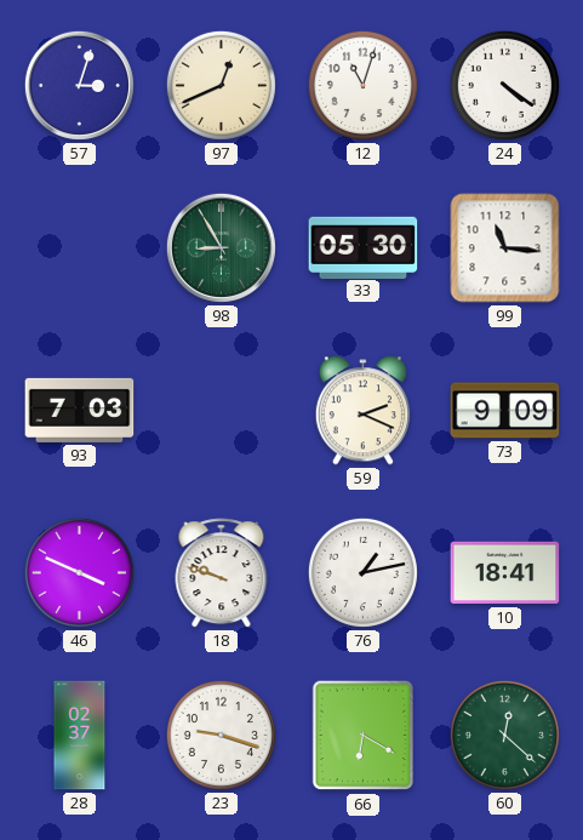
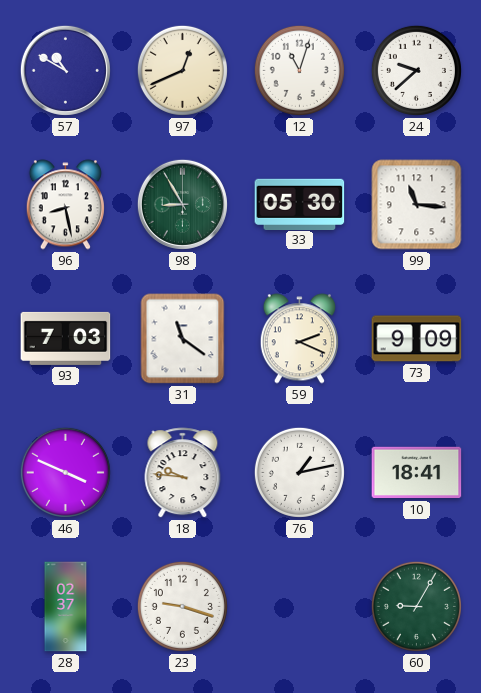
57: 3:03 -> 10:50
24: 4:21 -> 9:38
96: none -> 8:28
31: none -> 11:21
18: 9:48 -> 9:46
66: 6:20 -> none
60: 12:22 -> 9:05
